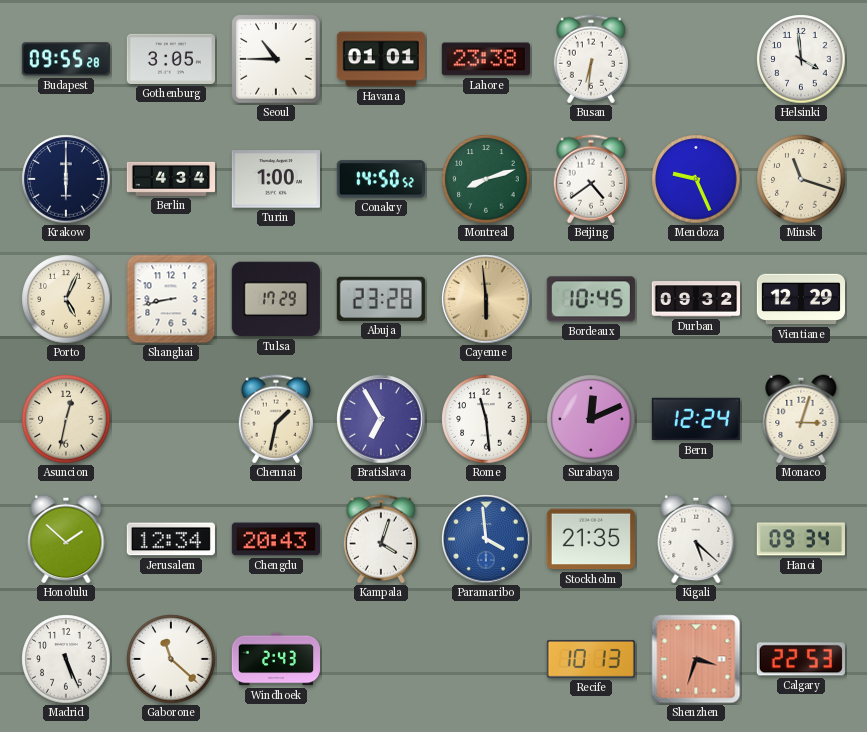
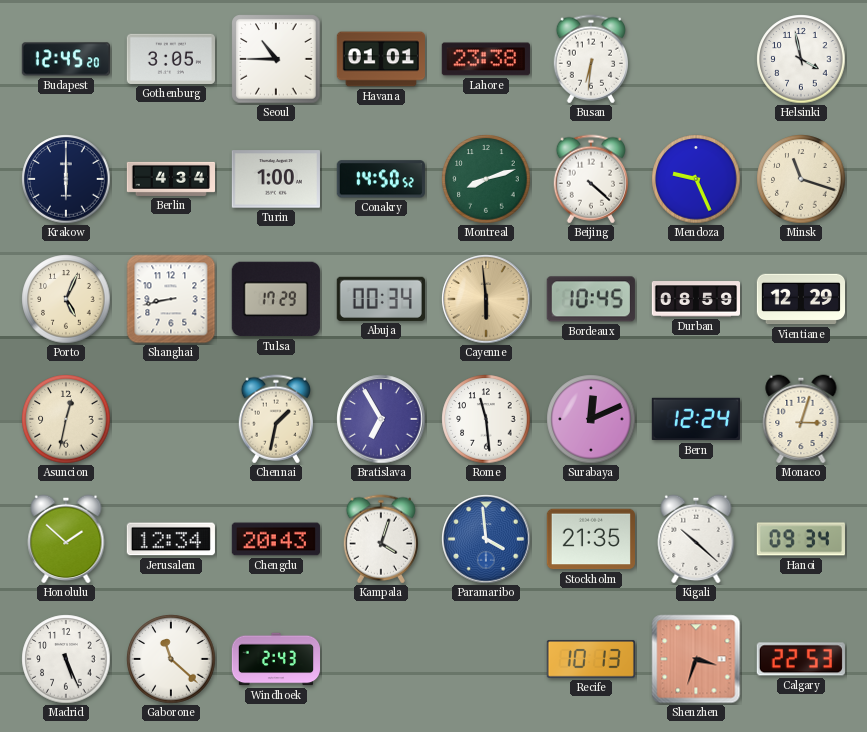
Budapest: 09:55 -> 12:45
Helsinki: 3:59 -> 3:58
Beijing: 4:39 -> 4:22
Abuja: 23:28 -> 00:34
Durban: 09:32 -> 08:59
Kigali: 5:22 -> 10:22
